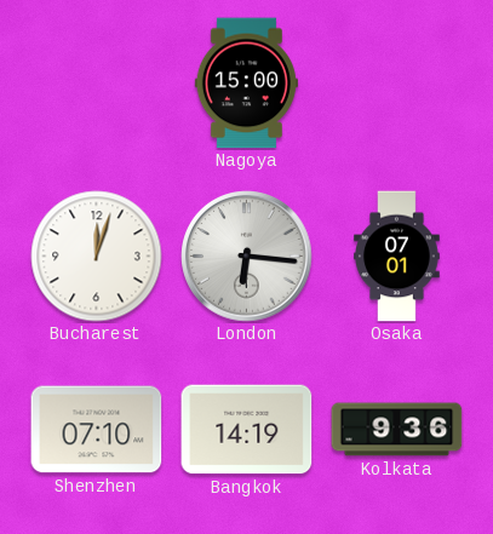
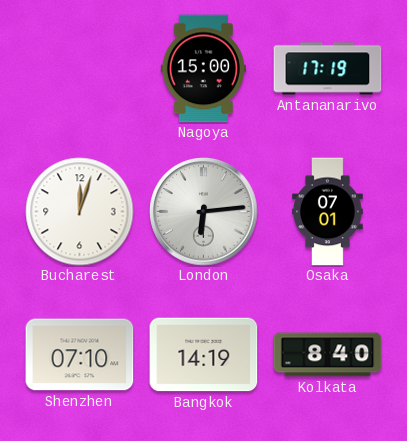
Antananarivo: none -> 17:19
London: 6:16 -> 6:14
Kolkata: 9:36 -> 8:40
